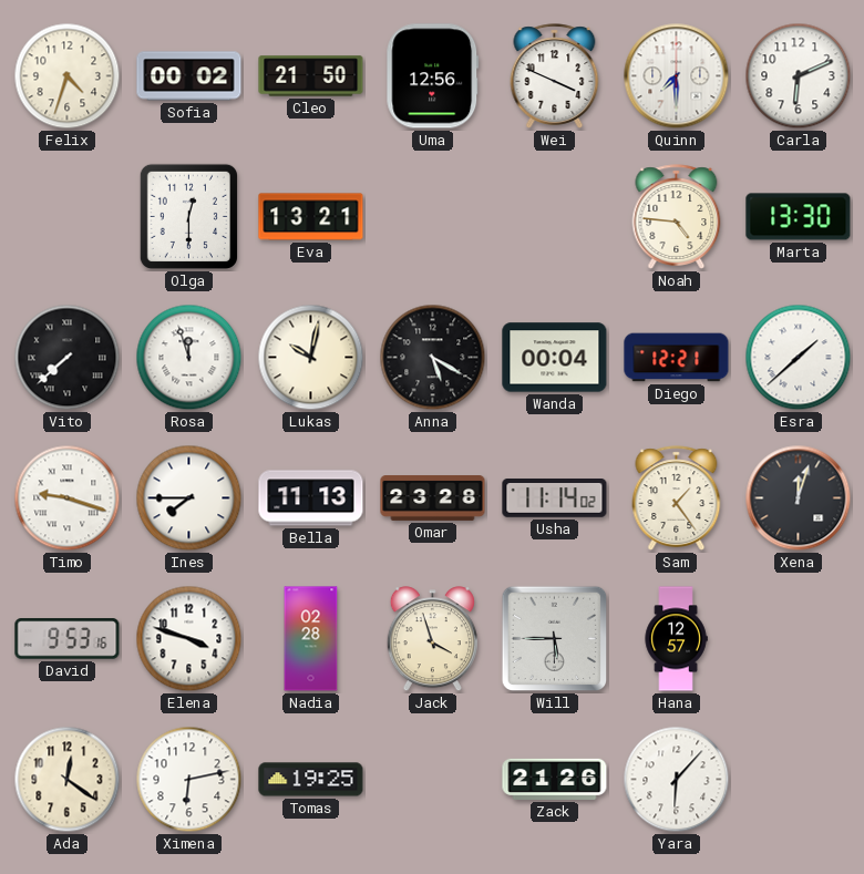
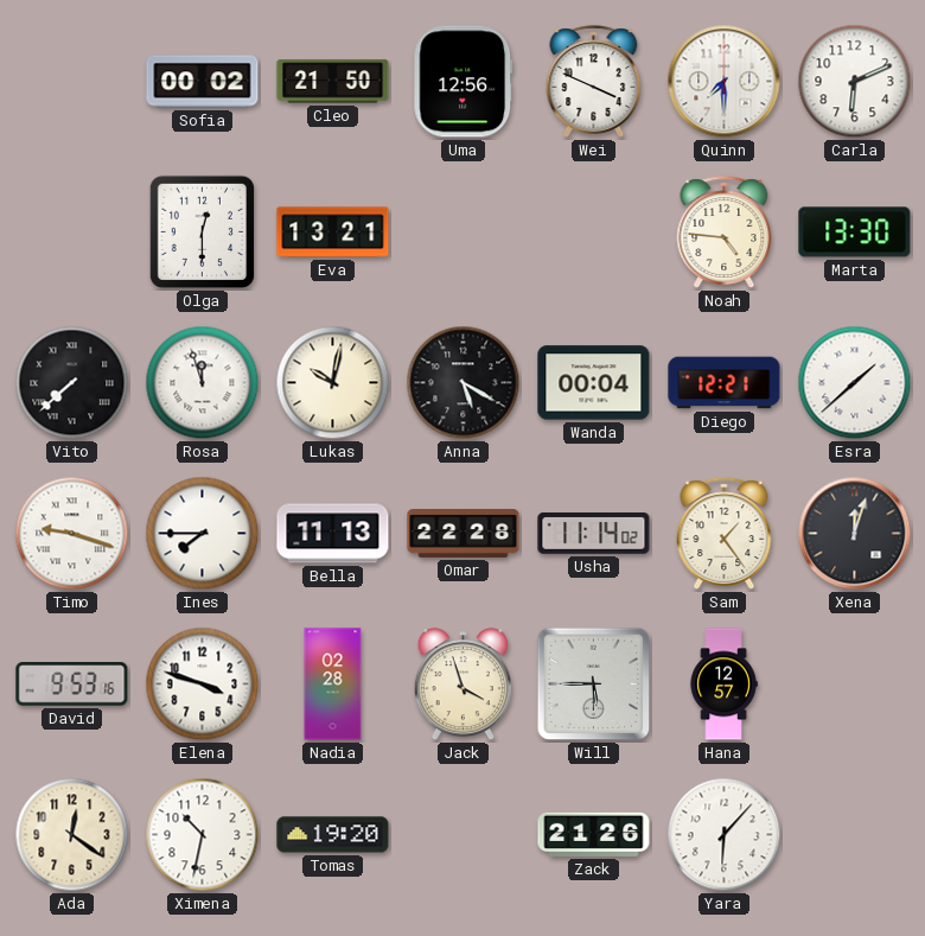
Felix: 4:33 -> none
Omar: 23:28 -> 22:28
Ximena: 6:13 -> 10:32
Tomas: 19:25 -> 19:20
